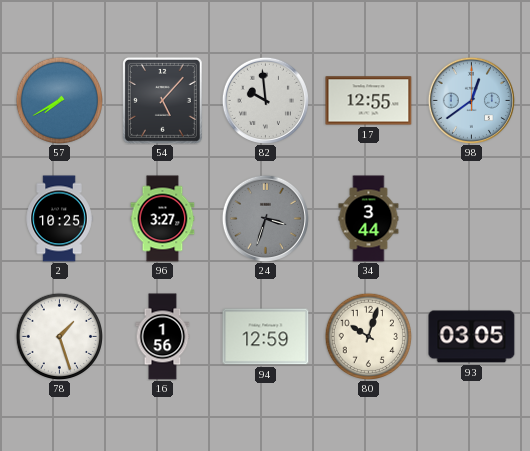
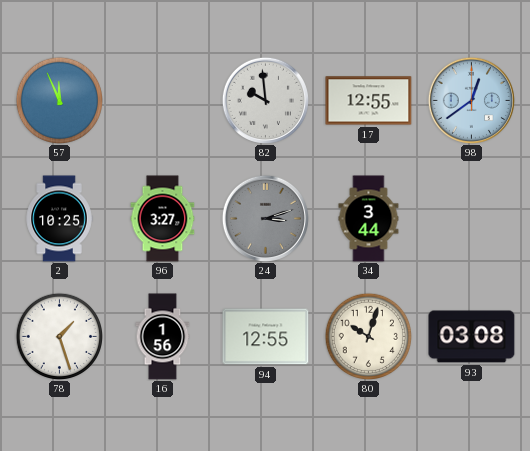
57: 7:40 -> 11:56
54: 5:07 -> none
24: 3:33 -> 3:12
94: 12:59 -> 12:55
93: 03:05 -> 03:08
